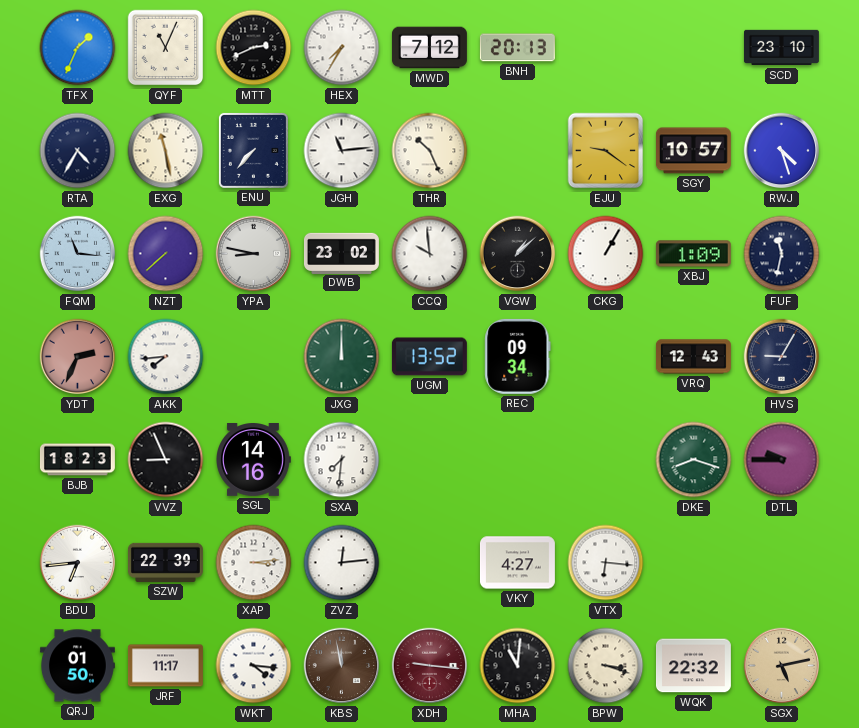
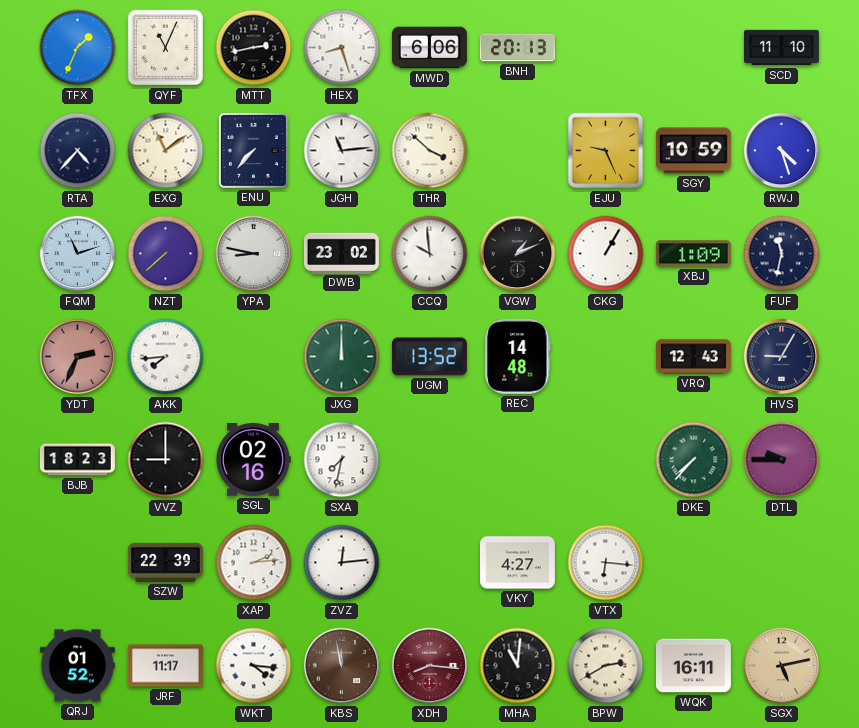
MTT: 2:41 -> 2:43
HEX: 7:35 -> 8:27
MWD: 7:12 -> 6:06
SCD: 23:10 -> 11:10
RTA: 4:35 -> 4:37
EXG: 11:28 -> 11:09
THR: 10:26 -> 3:52
EJU: 9:21 -> 9:26
SGY: 10:57 -> 10:59
FQM: 11:16 -> 11:12
VGW: 1:08 -> 1:11
REC: 09:34 -> 14:48
VVZ: 8:56 -> 9:00
SGL: 14:16 -> 02:16
SXA: 7:31 -> 7:32
DKE: 8:18 -> 7:37
BDU: 6:44 -> none
XAP: 3:14 -> 2:14
QRJ: 01:50 -> 01:52
XDH: 9:16 -> 8:16
BPW: 3:18 -> 2:40
WQK: 22:32 -> 16:11
